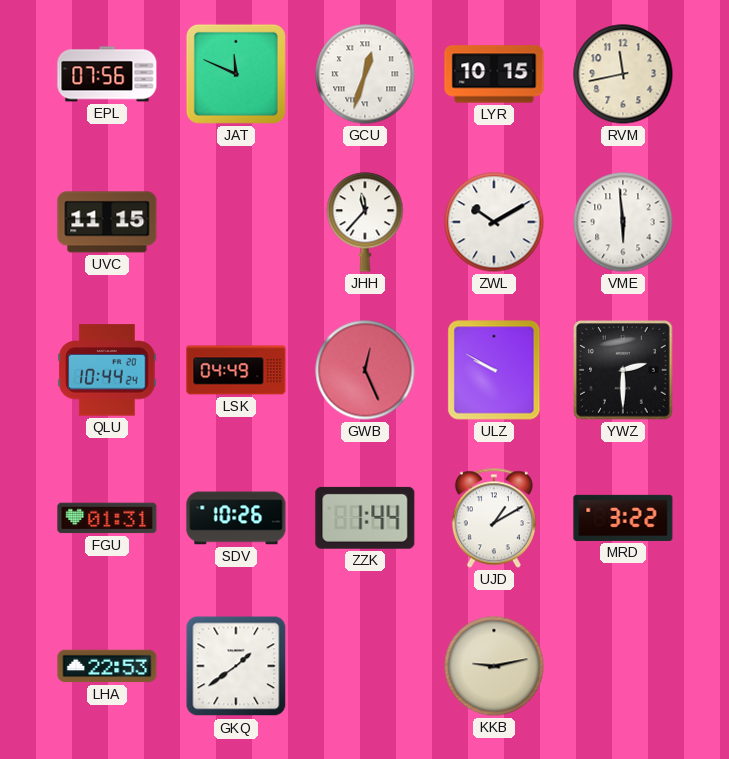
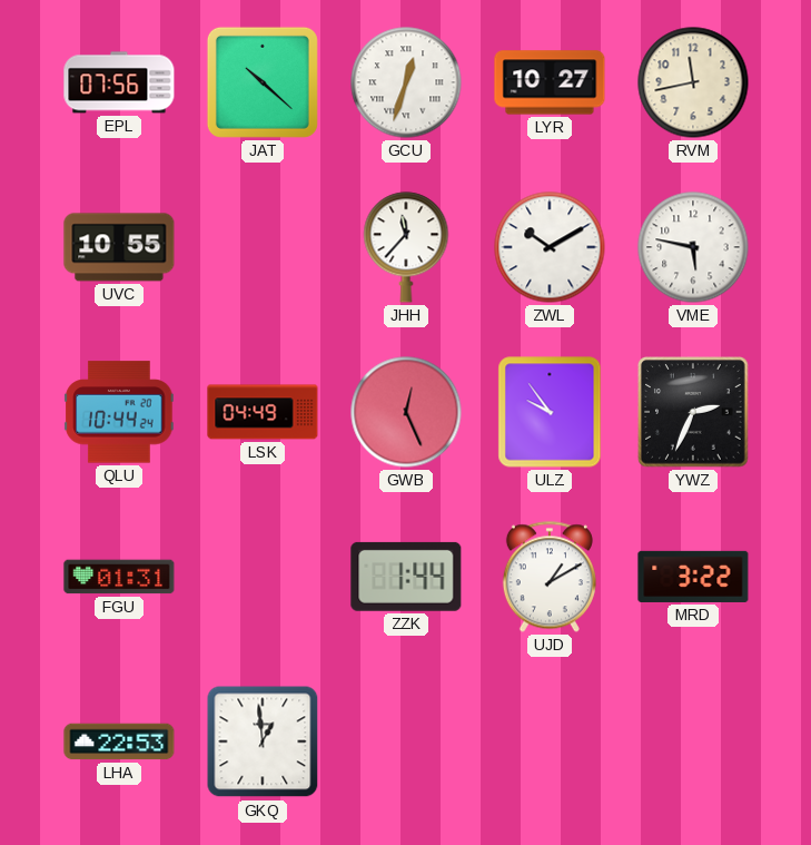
JAT: 11:49 -> 10:22
LYR: 10:15 -> 10:27
UVC: 11:15 -> 10:55
VME: 5:59 -> 5:47
ULZ: 9:50 -> 9:54
YWZ: 2:30 -> 2:34
SDV: 10:26 -> none
GKQ: 1:39 -> 12:59
KKB: 9:13 -> none
